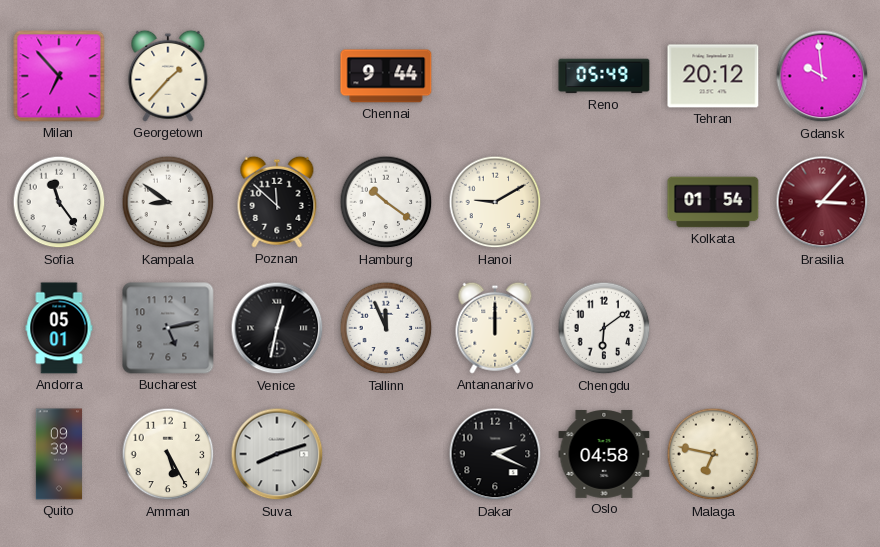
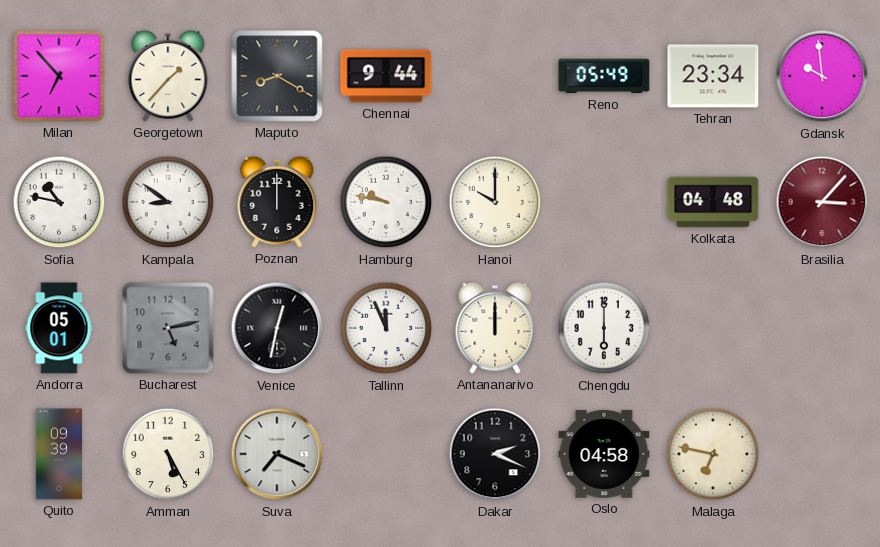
Maputo: none -> 8:20
Tehran: 20:12 -> 23:34
Sofia: 11:24 -> 10:47
Poznan: 11:52 -> 12:00
Hamburg: 10:21 -> 9:47
Hanoi: 9:10 -> 10:00
Kolkata: 01:54 -> 04:48
Chengdu: 6:09 -> 6:00
Suva: 8:12 -> 7:19
